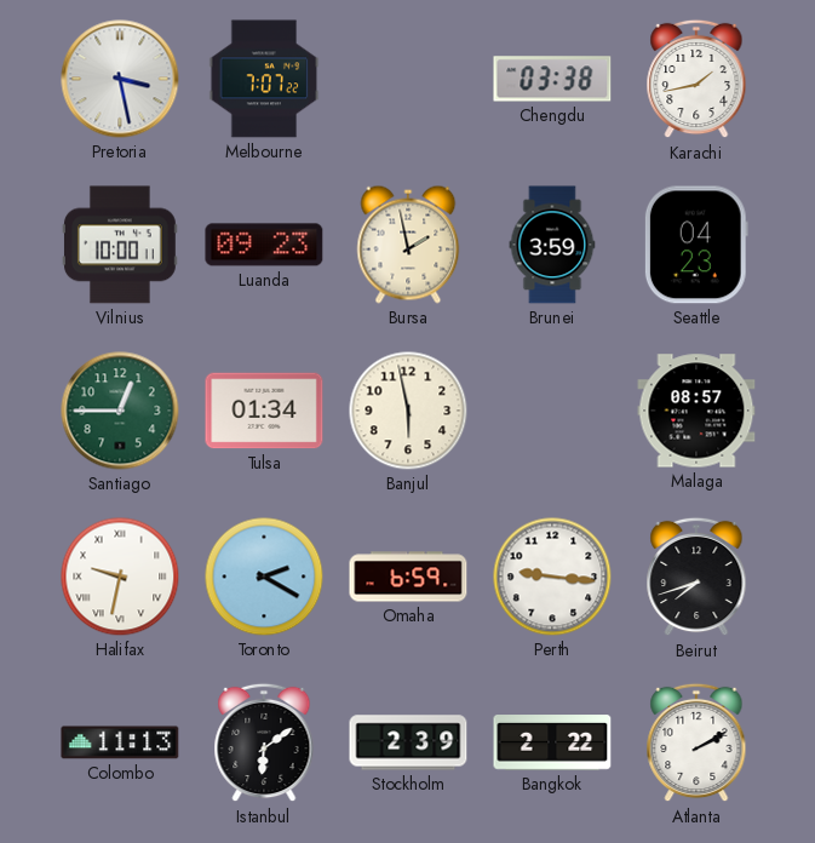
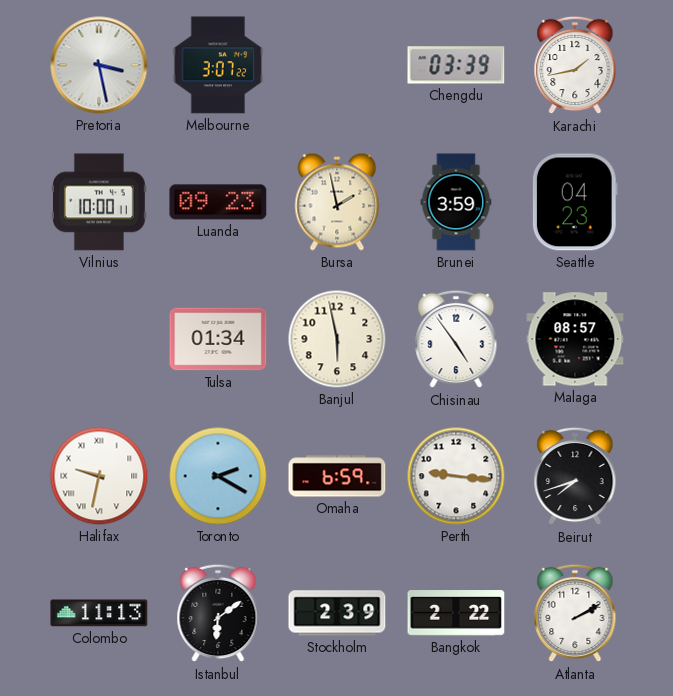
Melbourne: 7:07 -> 3:07
Chengdu: 03:38 -> 03:39
Santiago: 12:45 -> none
Chisinau: none -> 4:54
